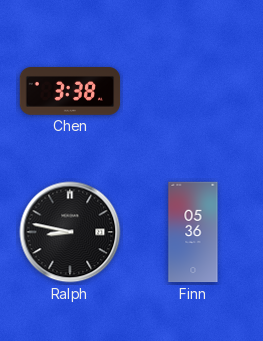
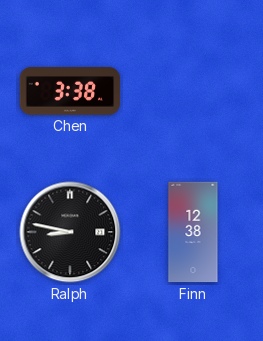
Finn: 05:36 -> 12:38
